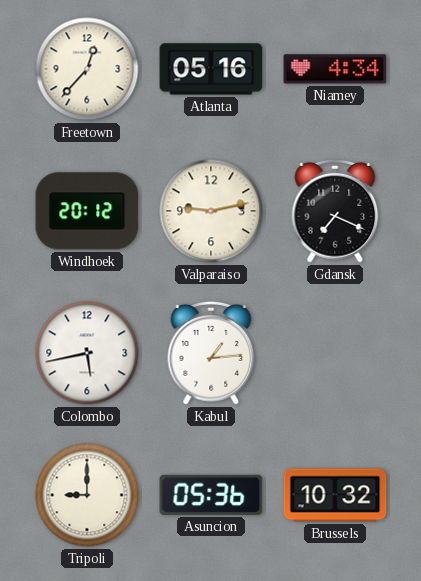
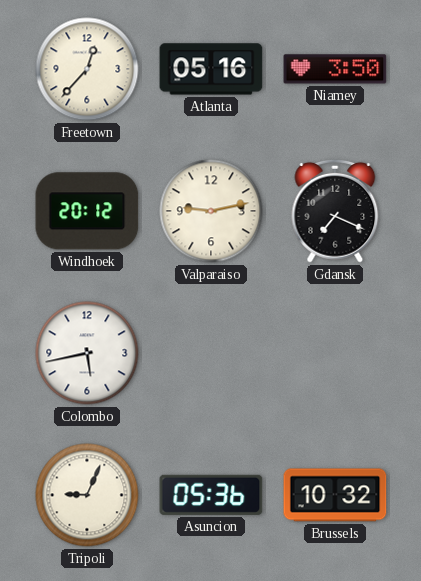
Niamey: 4:34 -> 3:50
Kabul: 1:14 -> none
Tripoli: 9:00 -> 9:04
